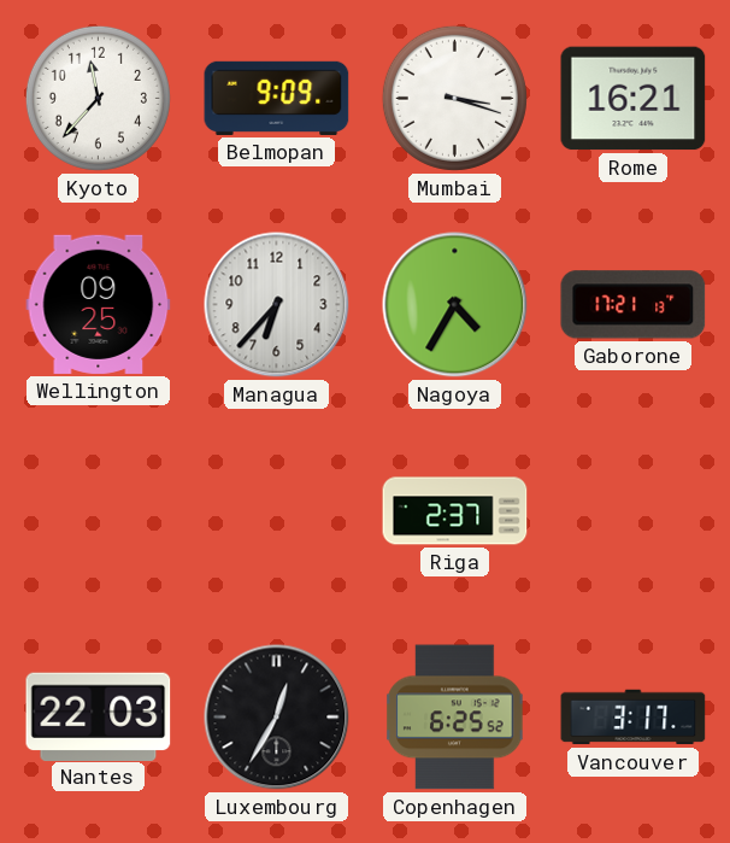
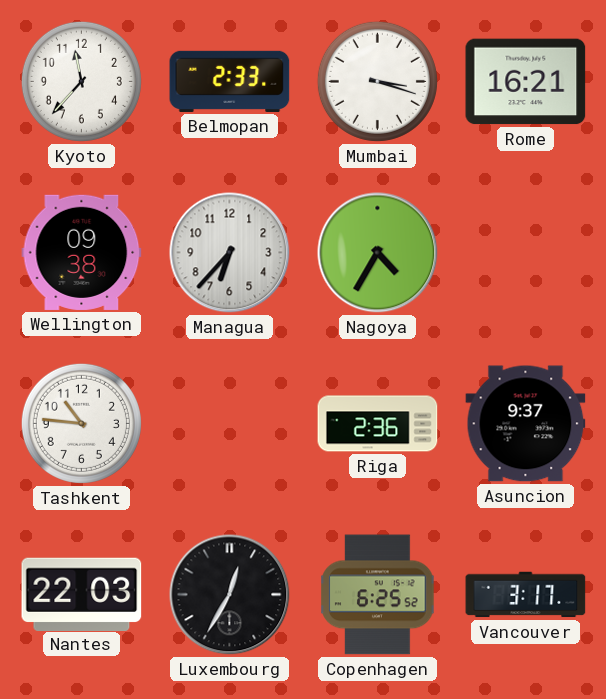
Belmopan: 9:09 -> 2:33
Wellington: 09:25 -> 09:38
Gaborone: 17:21 -> none
Tashkent: none -> 10:46
Riga: 2:37 -> 2:36
Asuncion: none -> 9:37
